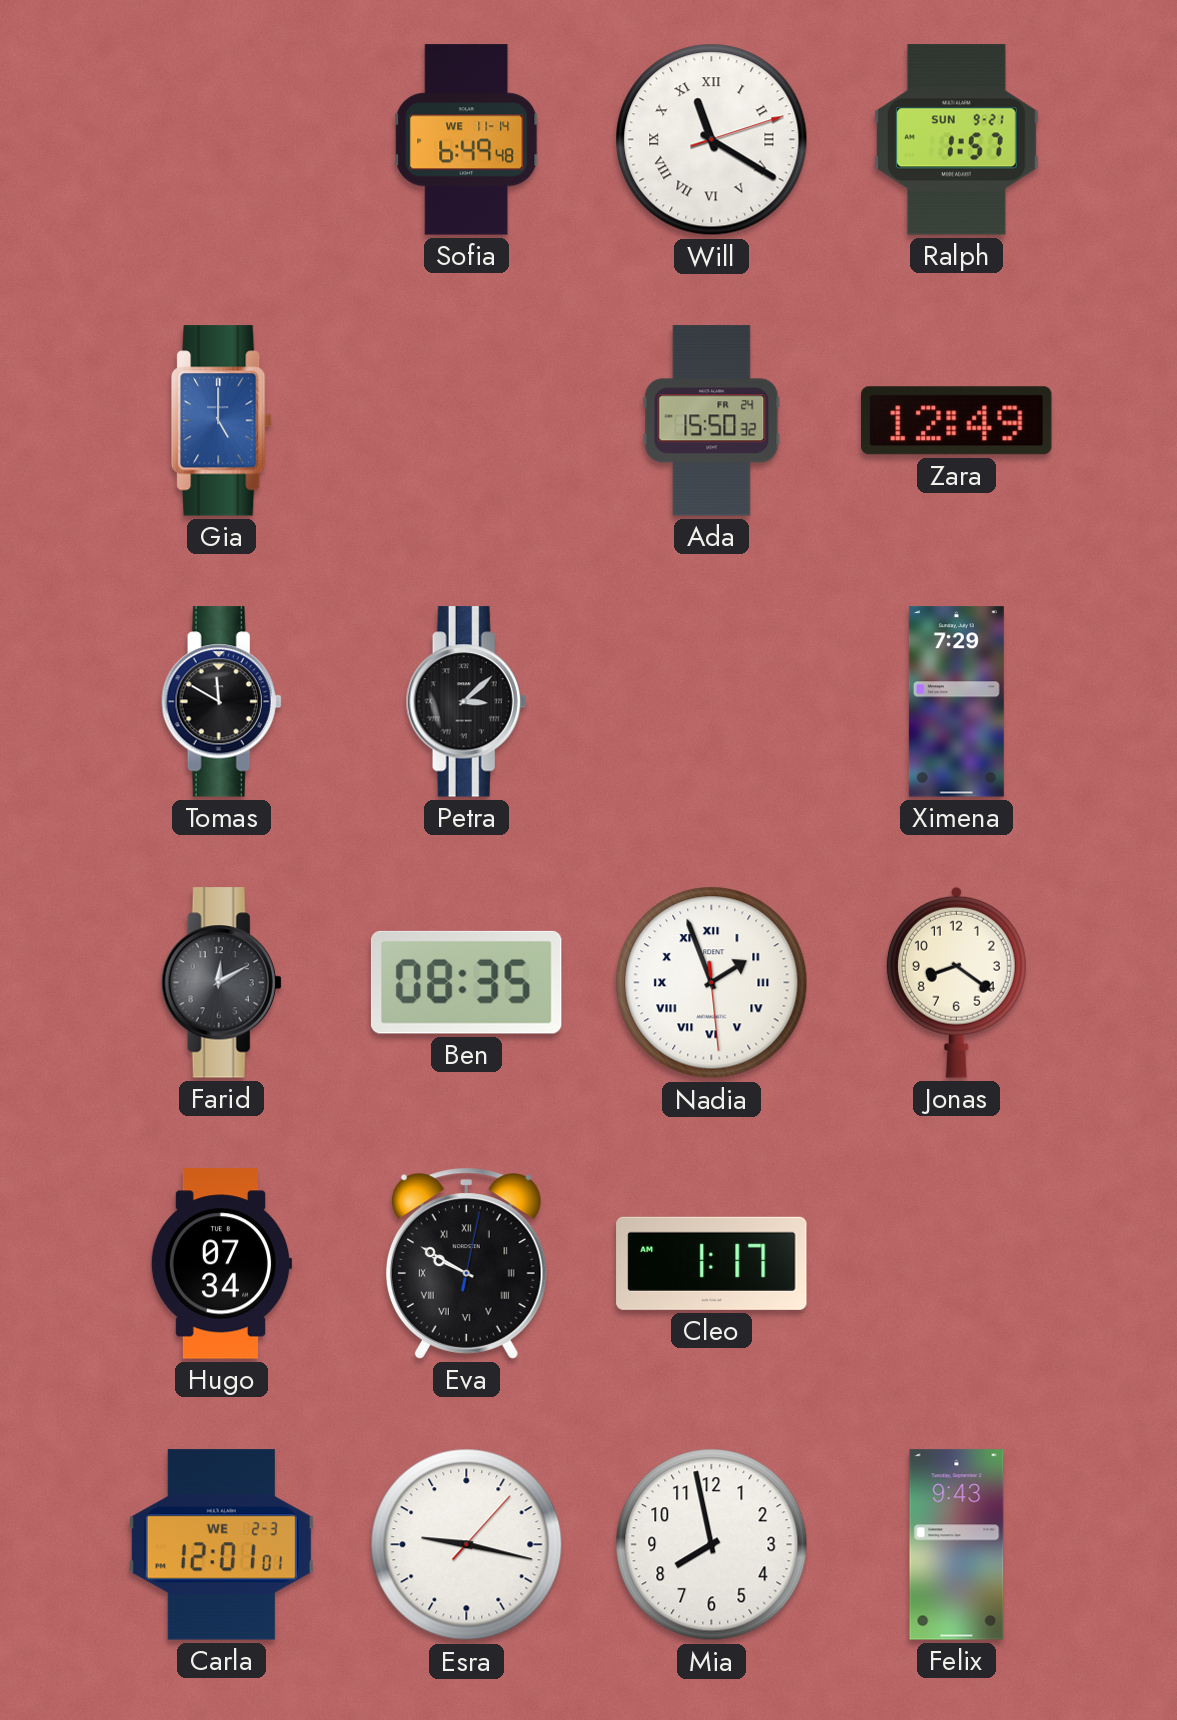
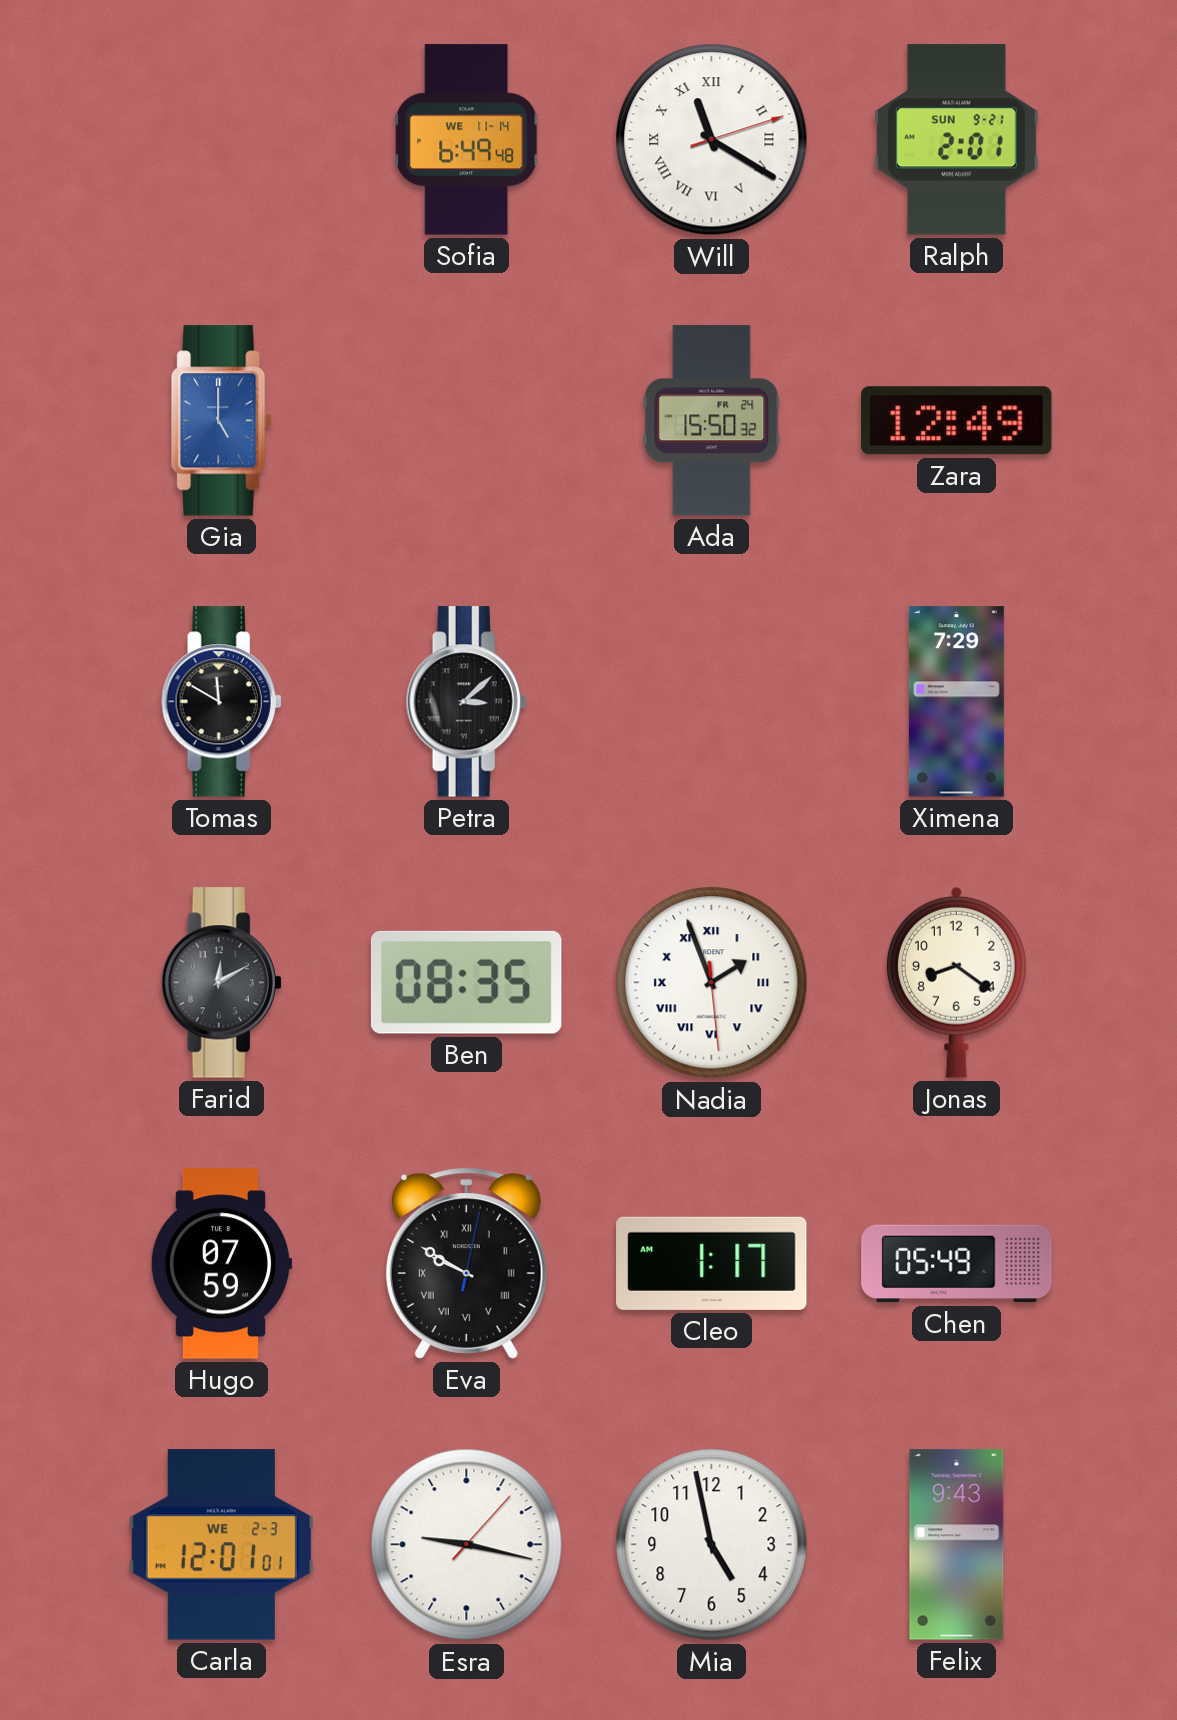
Ralph: 1:57 -> 2:01
Hugo: 07:34 -> 07:59
Chen: none -> 05:49
Mia: 7:58 -> 4:58
